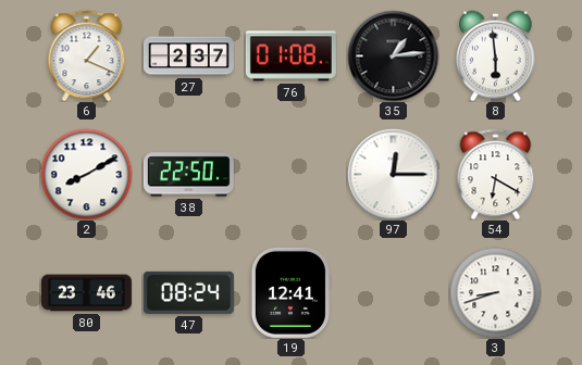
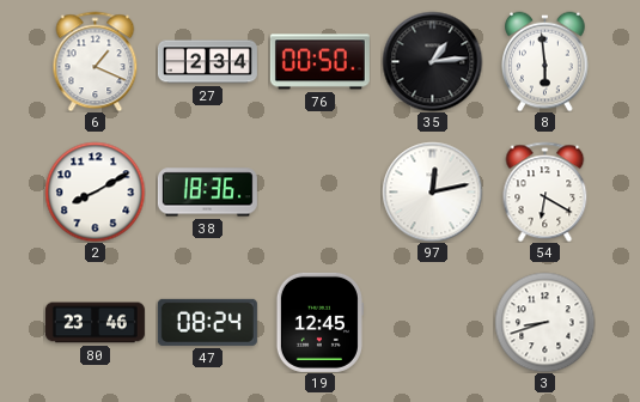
27: 2:37 -> 2:34
76: 01:08 -> 00:50
38: 22:50 -> 18:36
97: 12:15 -> 12:13
19: 12:41 -> 12:45
